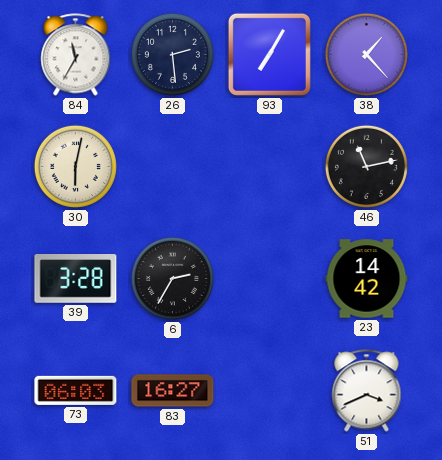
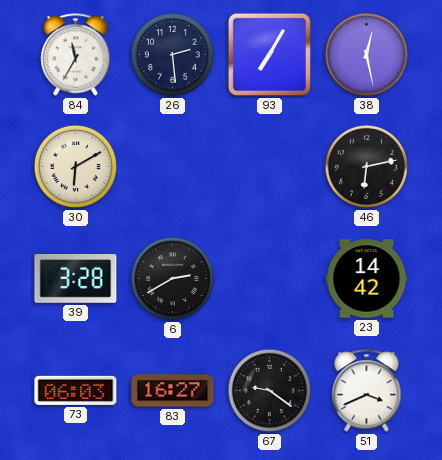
38: 1:23 -> 12:28
30: 6:02 -> 6:10
46: 11:13 -> 6:13
6: 2:35 -> 2:40
67: none -> 9:21
